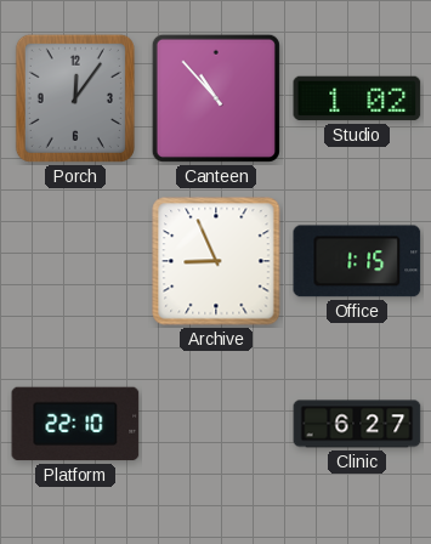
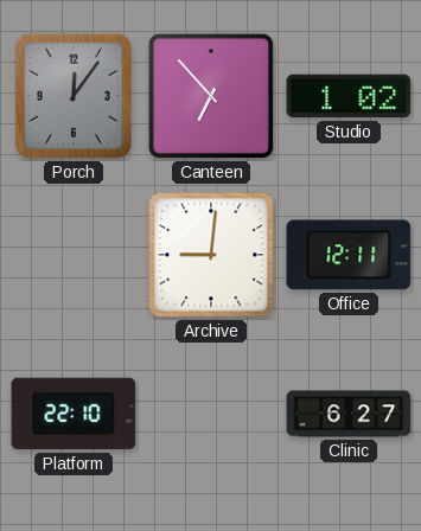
Canteen: 10:53 -> 6:53
Archive: 8:56 -> 9:01
Office: 1:15 -> 12:11
